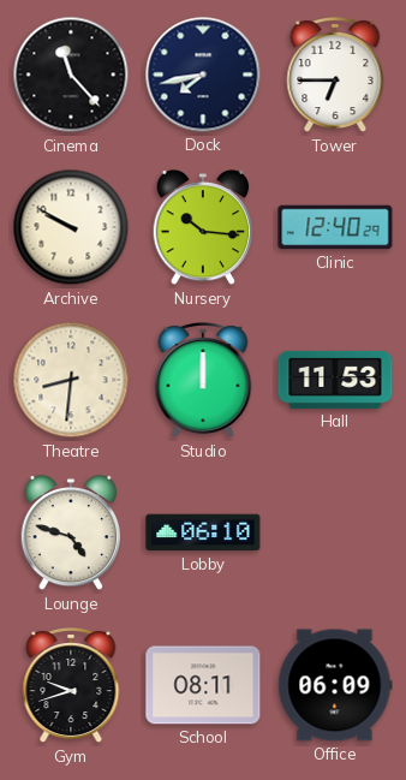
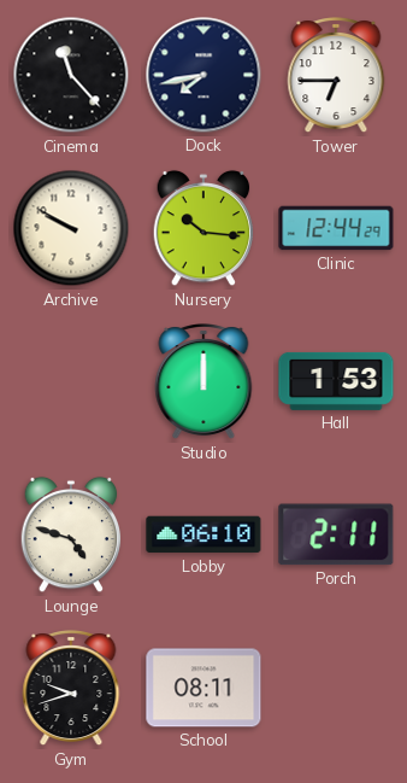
Clinic: 12:40 -> 12:44
Theatre: 8:31 -> none
Hall: 11:53 -> 1:53
Porch: none -> 2:11
Office: 06:09 -> none
